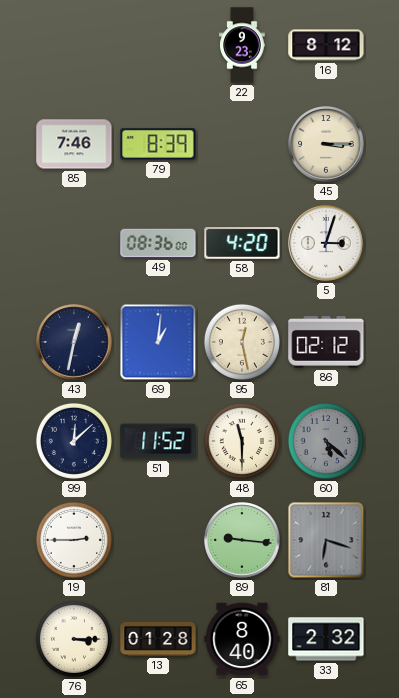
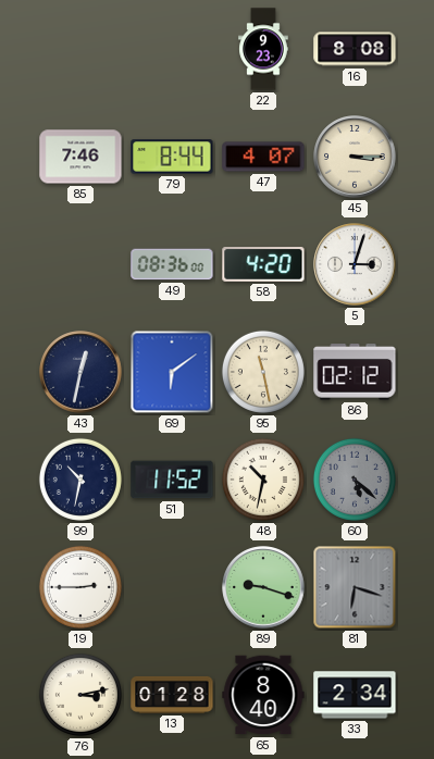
16: 8:12 -> 8:08
79: 8:39 -> 8:44
47: none -> 4:07
69: 1:01 -> 6:09
95: 12:28 -> 11:28
99: 12:08 -> 10:32
48: 11:30 -> 10:32
89: 9:16 -> 9:18
76: 3:15 -> 3:13
33: 2:32 -> 2:34
